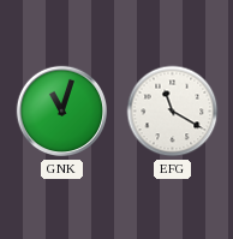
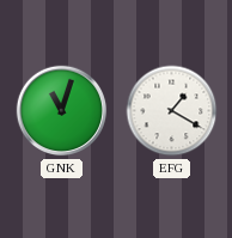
EFG: 11:20 -> 1:20
